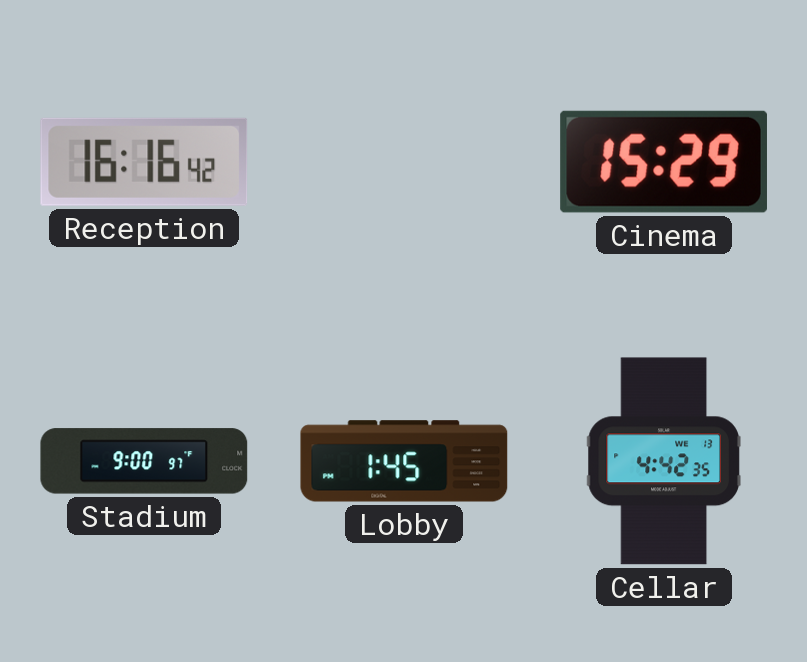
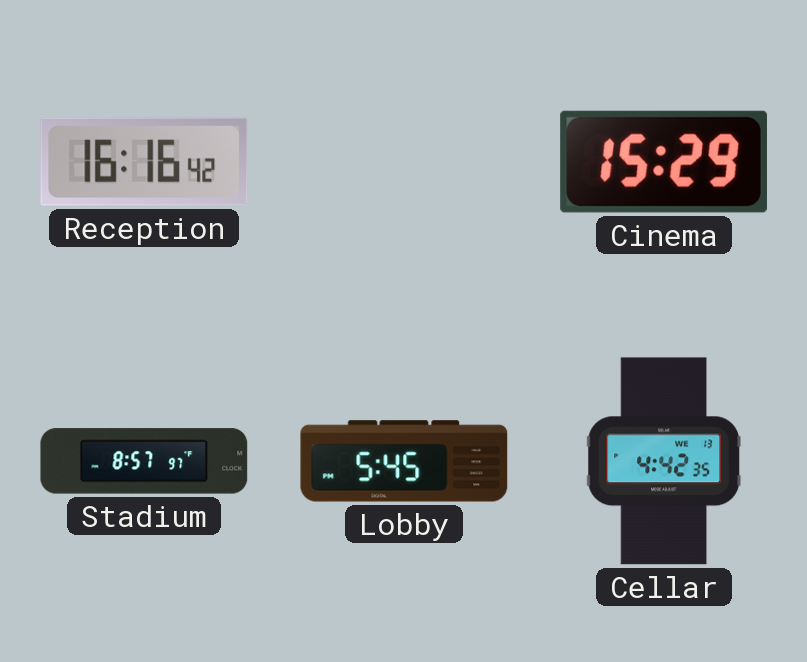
Stadium: 9:00 -> 8:57
Lobby: 1:45 -> 5:45
